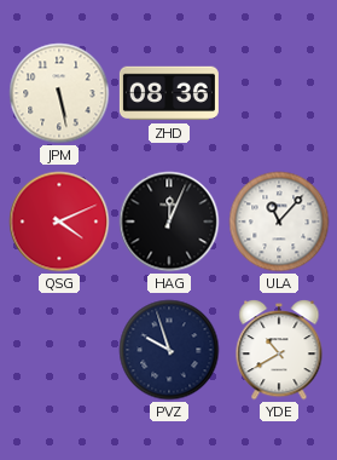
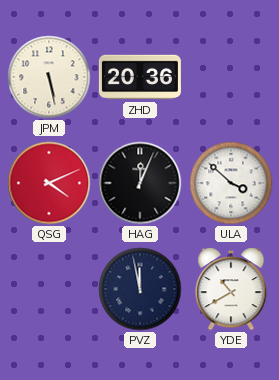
ZHD: 08:36 -> 20:36
ULA: 11:07 -> 3:52
PVZ: 9:57 -> 11:58
